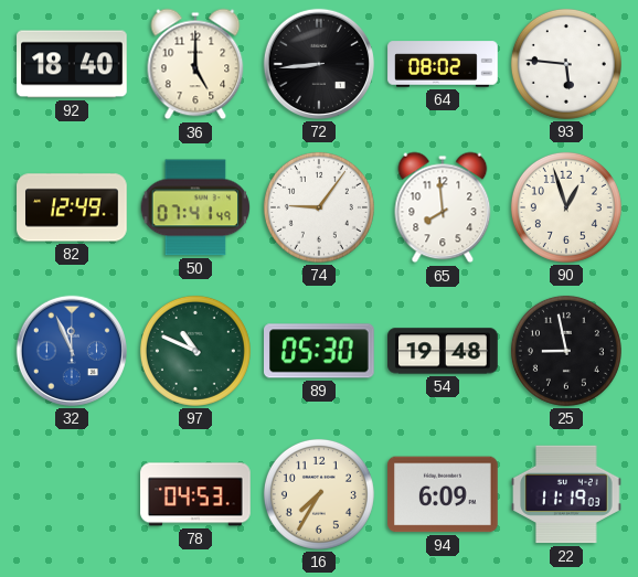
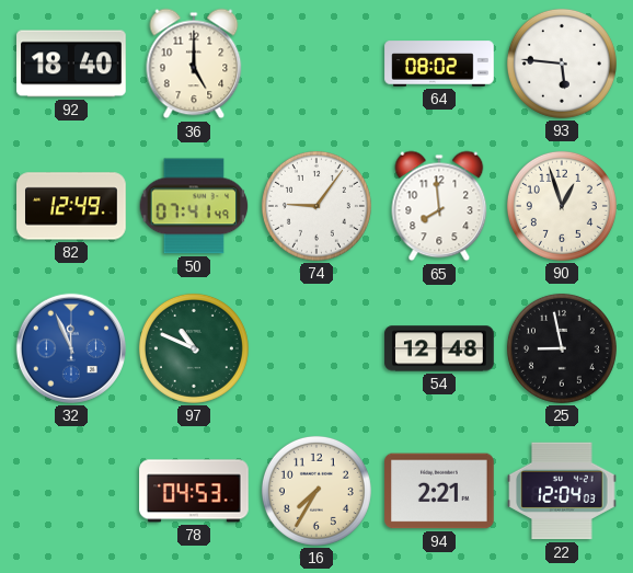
72: 8:44 -> none
89: 05:30 -> none
54: 19:48 -> 12:48
94: 6:09 -> 2:21
22: 11:19 -> 12:04
